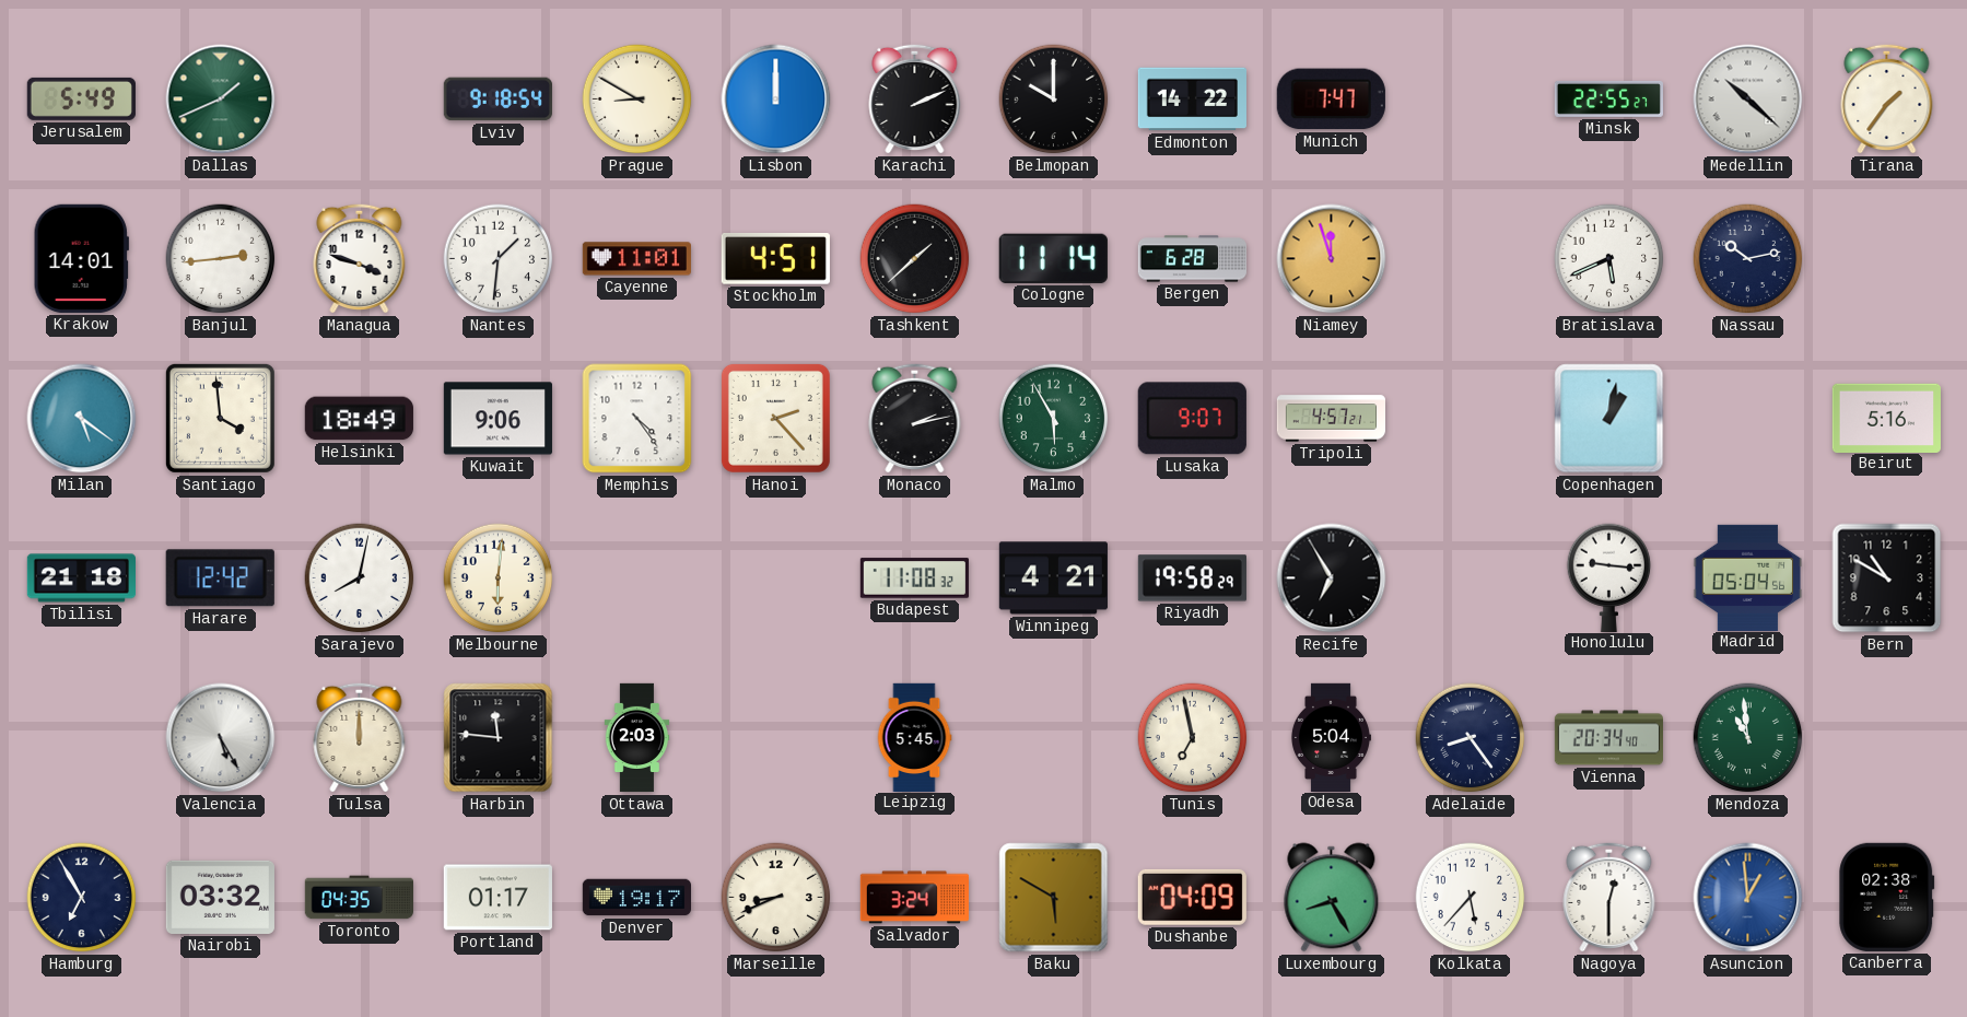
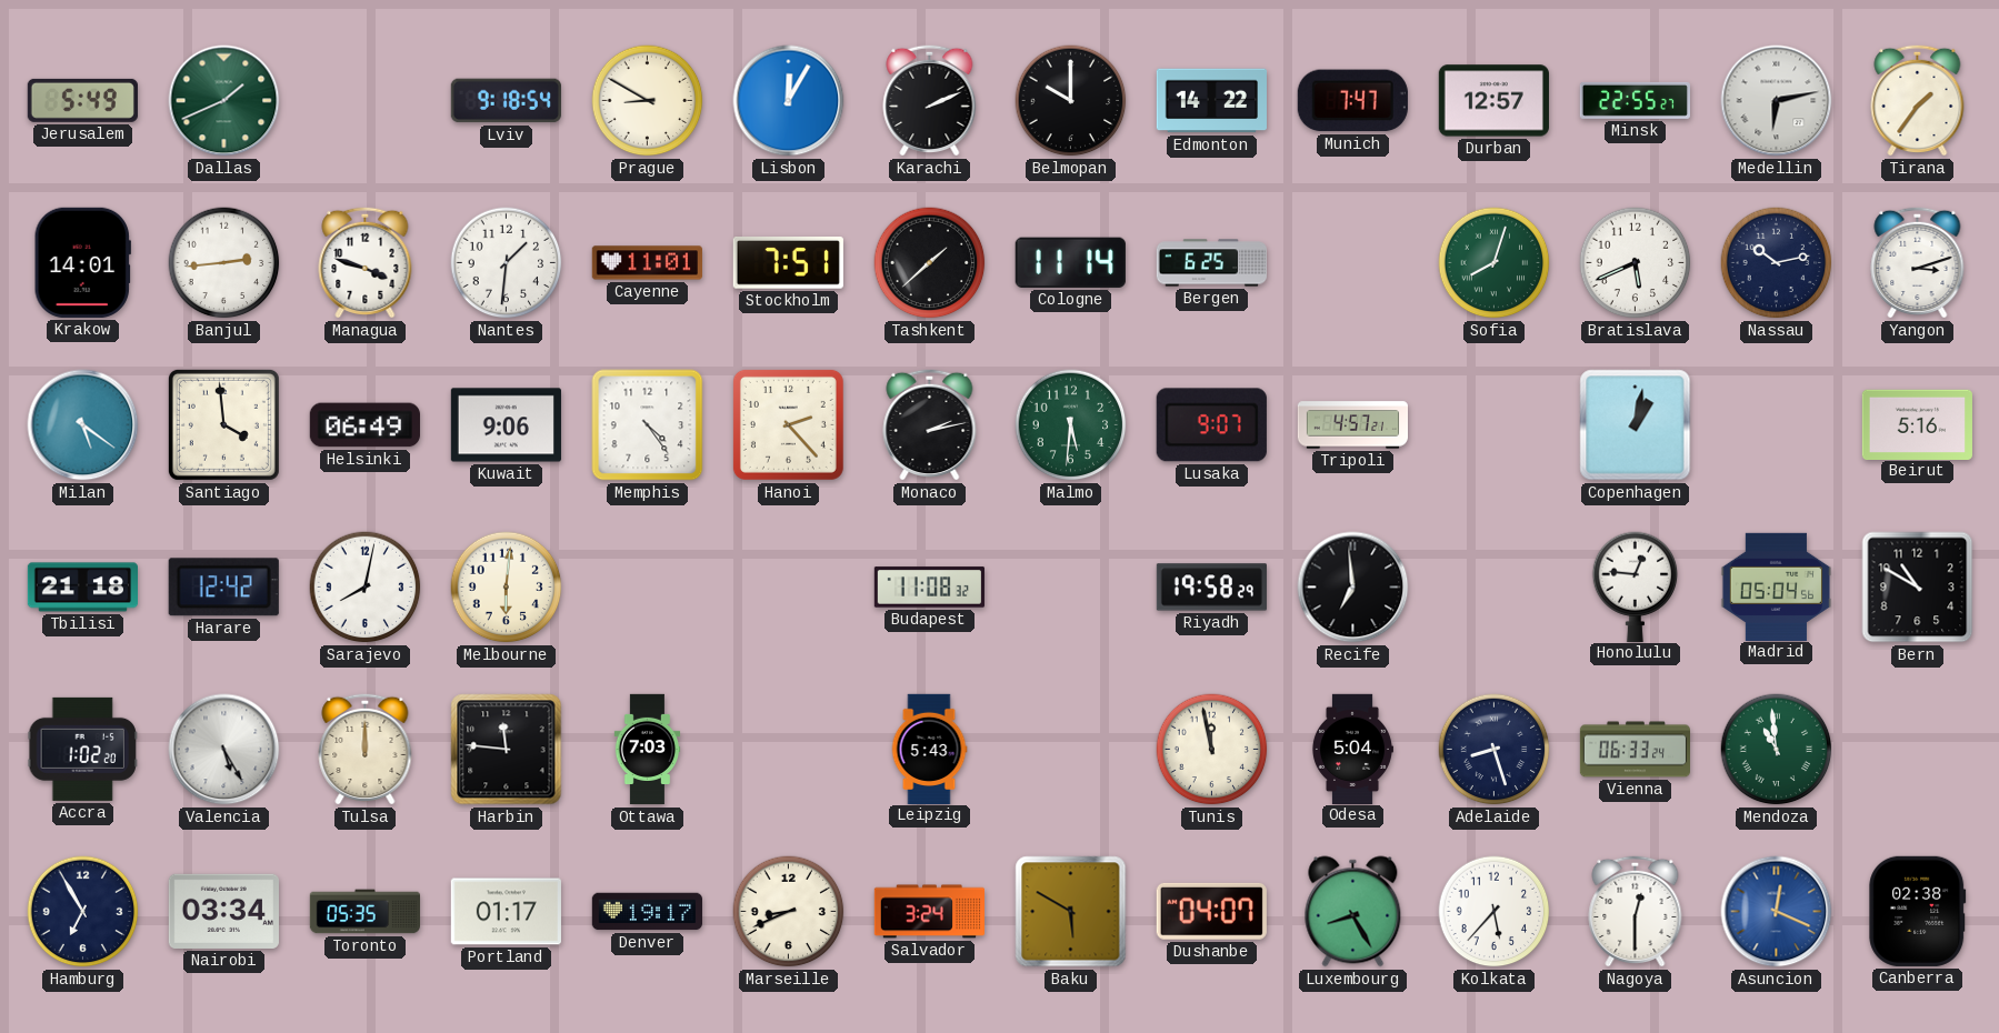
Lisbon: 12:00 -> 12:05
Durban: none -> 12:57
Medellin: 10:22 -> 6:13
Stockholm: 4:51 -> 7:51
Bergen: 6:28 -> 6:25
Niamey: 11:57 -> none
Sofia: none -> 8:03
Yangon: none -> 3:12
Helsinki: 18:49 -> 06:49
Malmo: 5:55 -> 5:31
Winnipeg: 4:21 -> none
Recife: 6:55 -> 6:59
Honolulu: 9:16 -> 12:46
Accra: none -> 1:02
Ottawa: 2:03 -> 7:03
Leipzig: 5:45 -> 5:43
Tunis: 6:58 -> 11:58
Adelaide: 8:24 -> 8:27
Vienna: 20:34 -> 06:33
Nairobi: 03:32 -> 03:34
Toronto: 04:35 -> 05:35
Dushanbe: 04:09 -> 04:07
Asuncion: 12:59 -> 12:19
